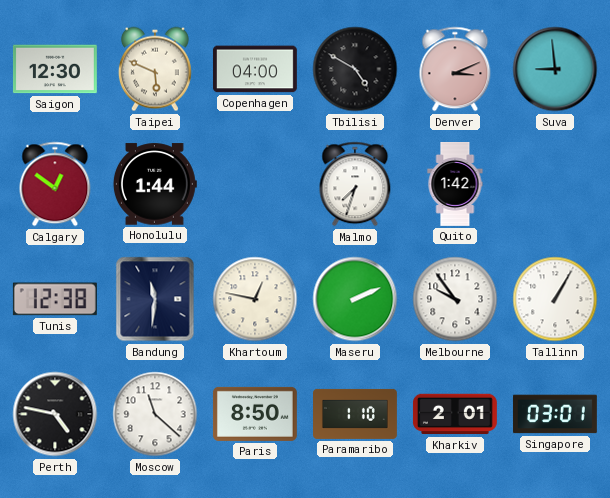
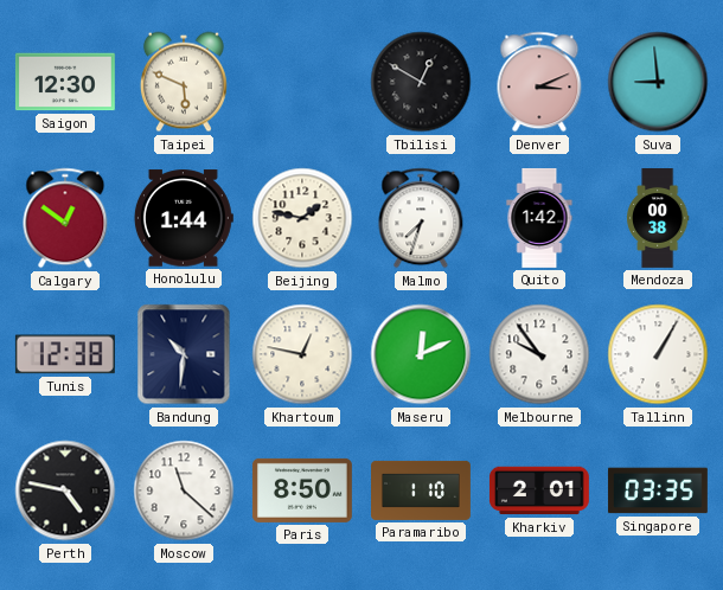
Copenhagen: 04:00 -> none
Tbilisi: 4:50 -> 12:50
Beijing: none -> 1:47
Mendoza: none -> 00:38
Bandung: 11:31 -> 10:31
Maseru: 2:11 -> 12:11
Singapore: 03:01 -> 03:35
